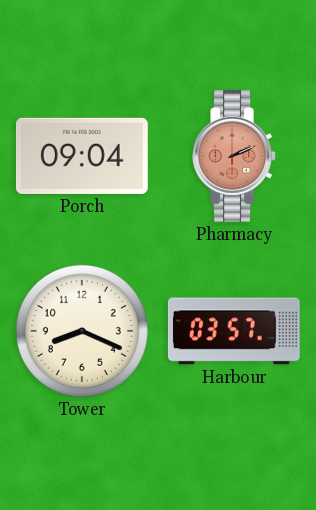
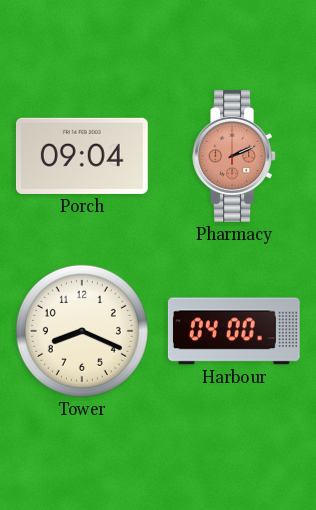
Harbour: 03:57 -> 04:00
